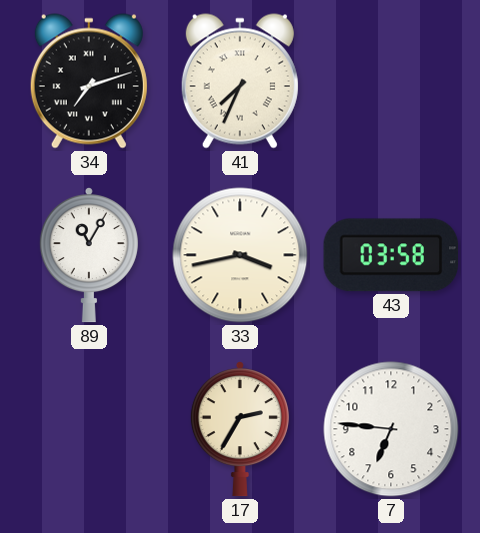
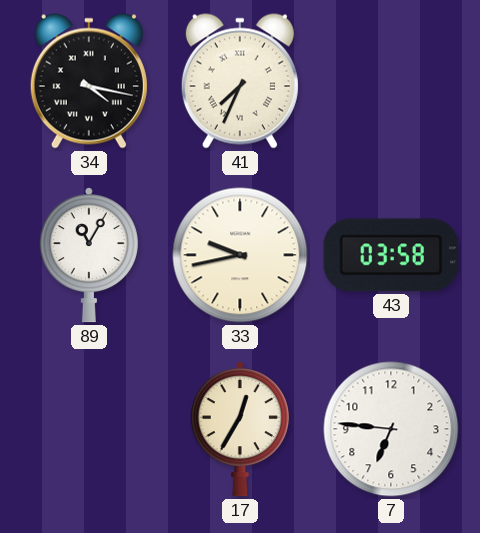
34: 7:12 -> 4:17
33: 3:43 -> 9:43
17: 2:35 -> 12:35
